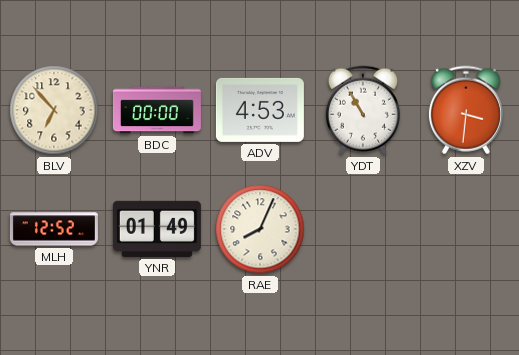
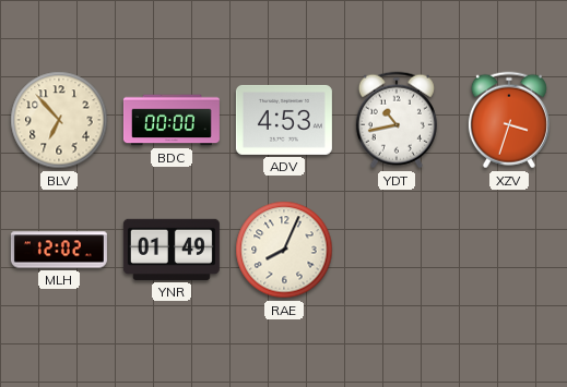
YDT: 10:55 -> 10:43
XZV: 3:31 -> 3:33
MLH: 12:52 -> 12:02
